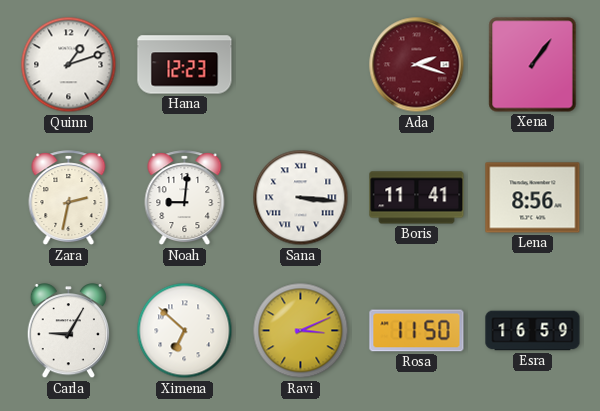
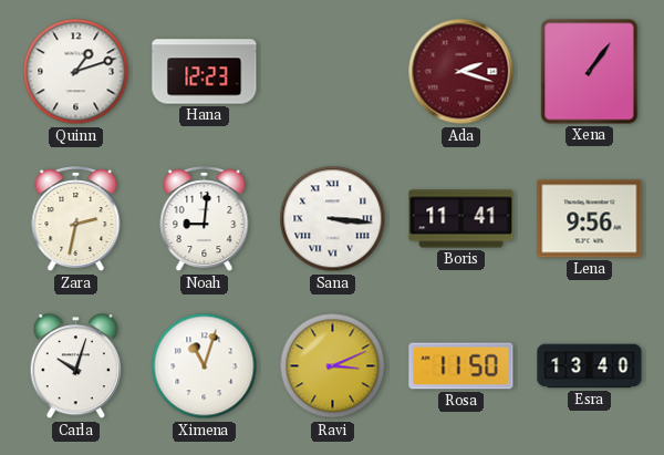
Lena: 8:56 -> 9:56
Carla: 9:05 -> 10:03
Ximena: 6:52 -> 11:03
Esra: 16:59 -> 13:40
